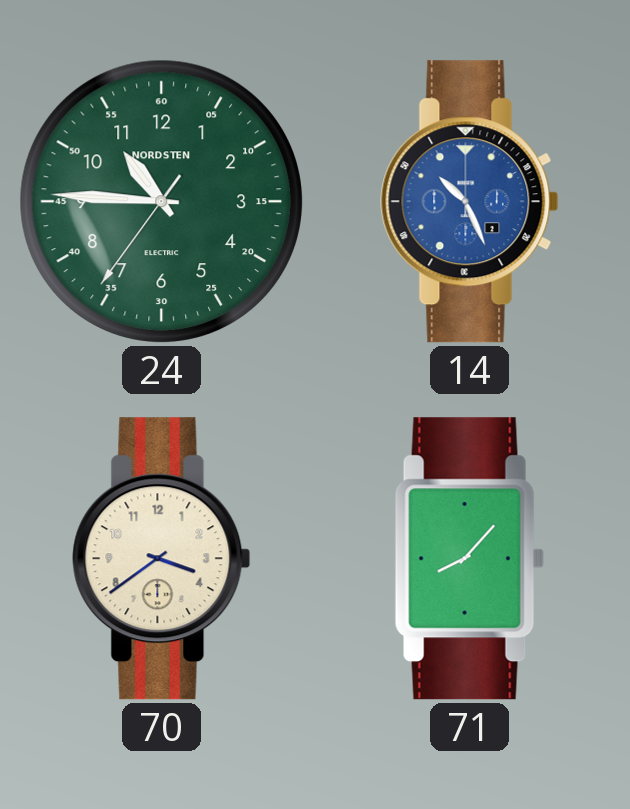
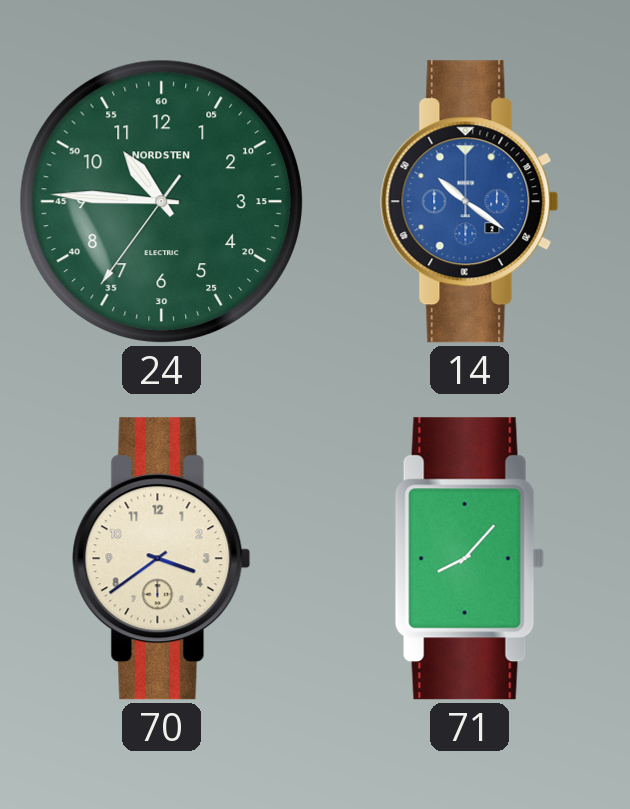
14: 10:26 -> 10:21
